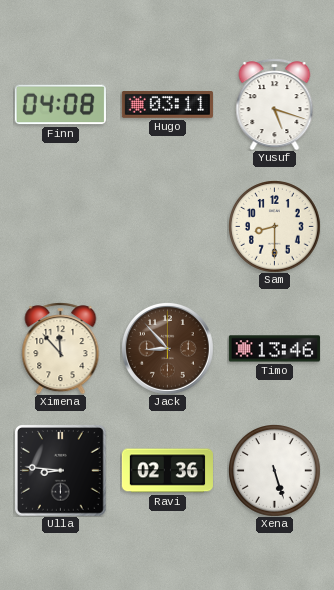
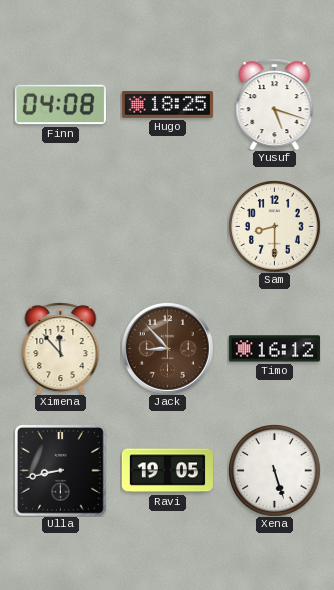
Hugo: 03:11 -> 18:25
Timo: 13:46 -> 16:12
Ulla: 8:46 -> 8:43
Ravi: 02:36 -> 19:05
